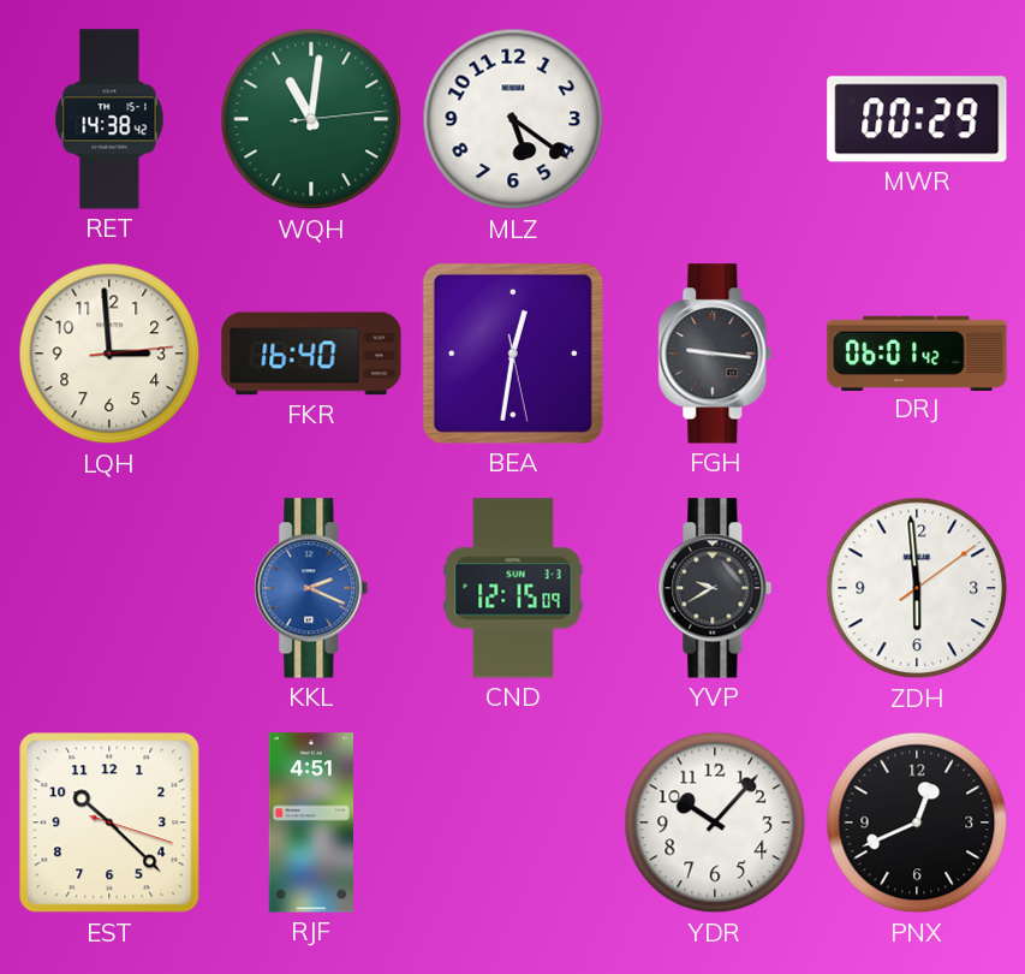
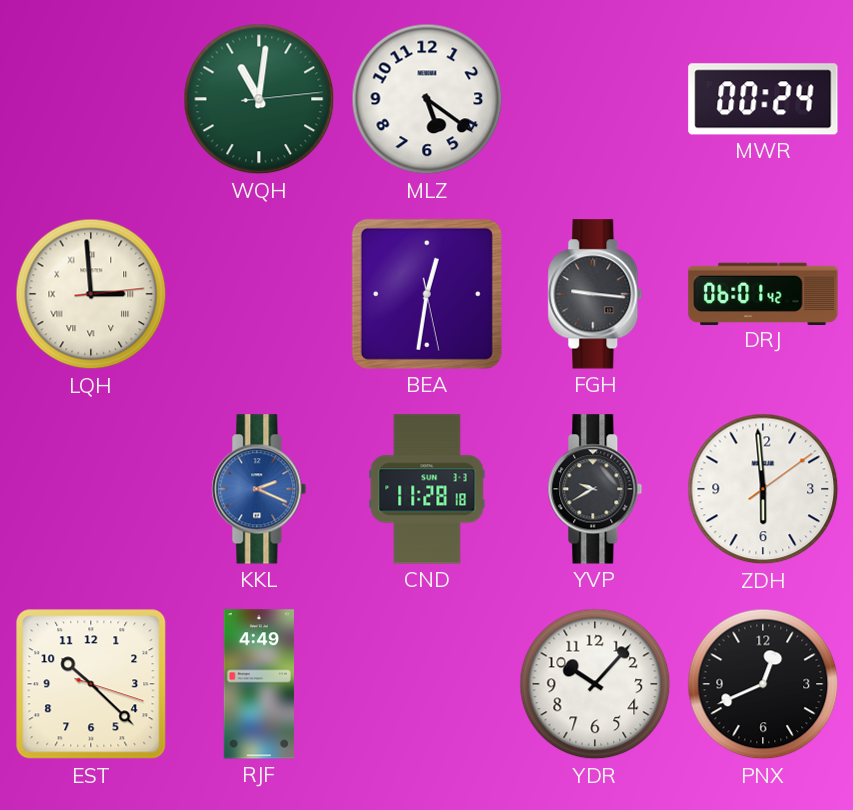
RET: 14:38 -> none
MWR: 00:29 -> 00:24
LQH numerals: Arabic -> Roman
FKR: 16:40 -> none
CND: 12:15 -> 11:28
RJF: 4:51 -> 4:49
